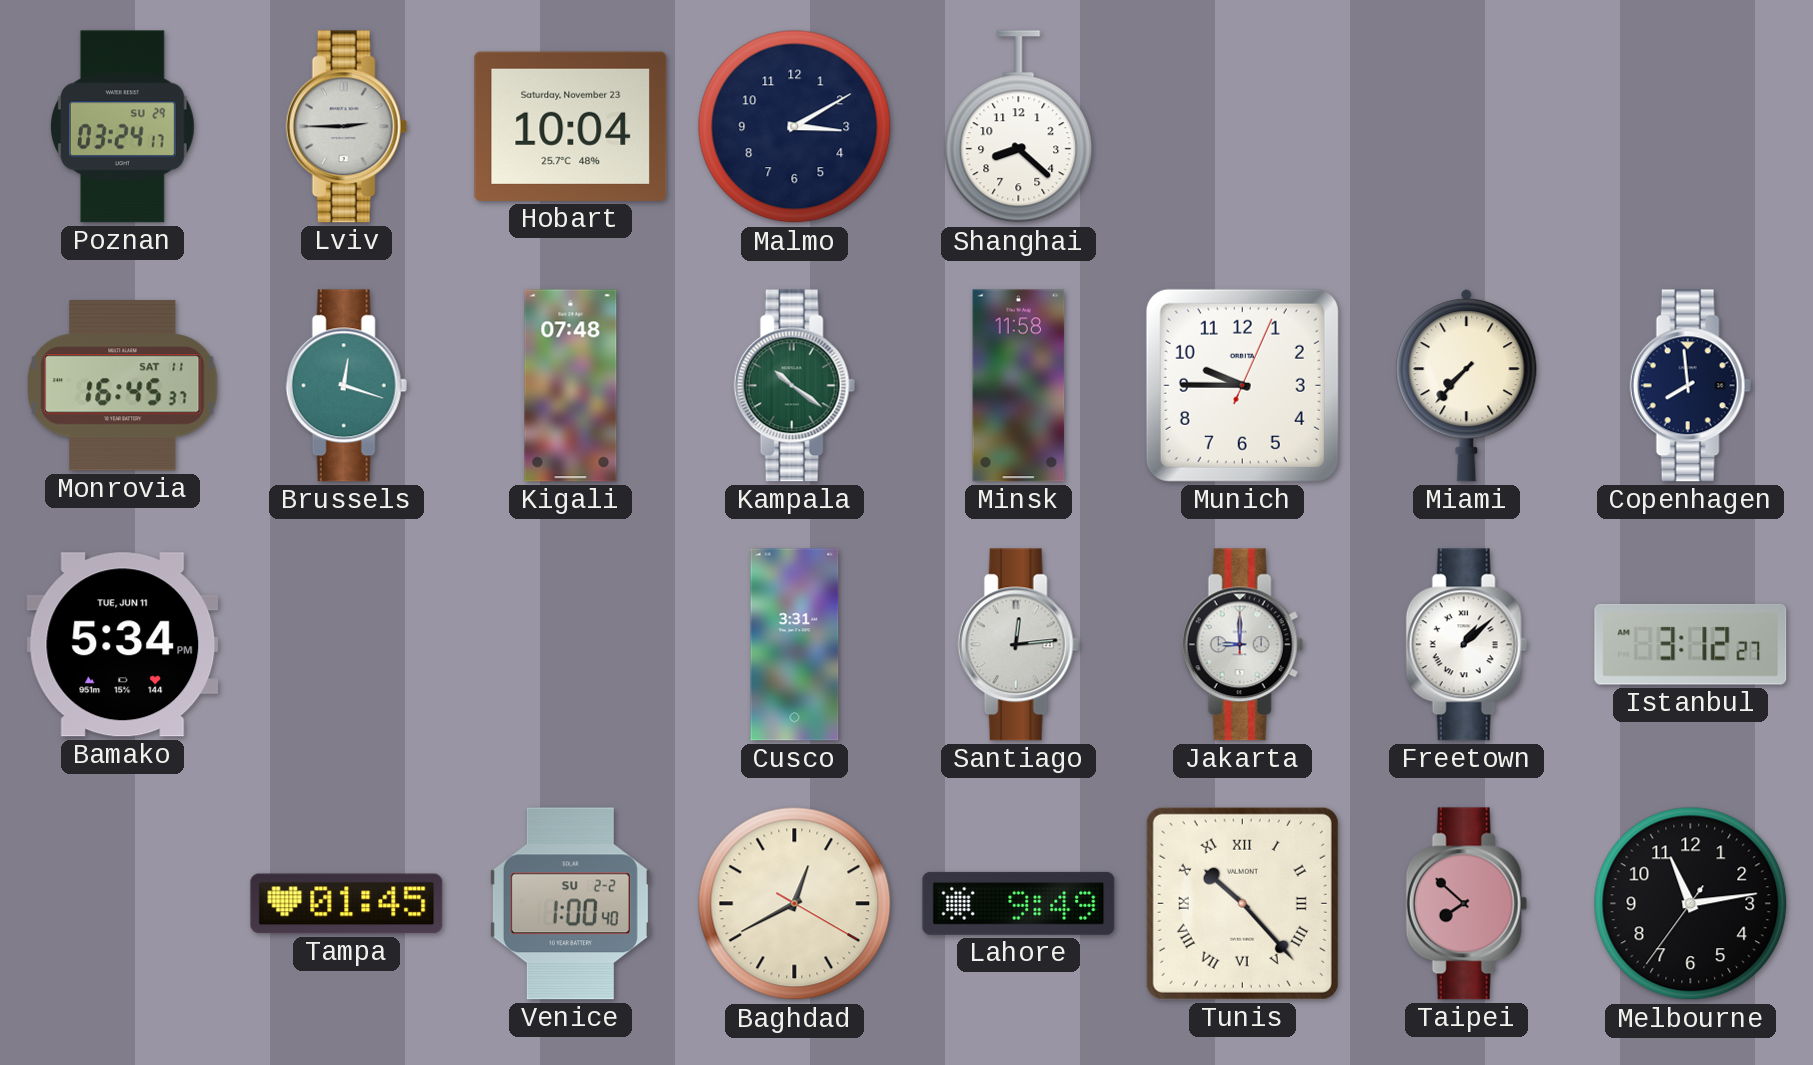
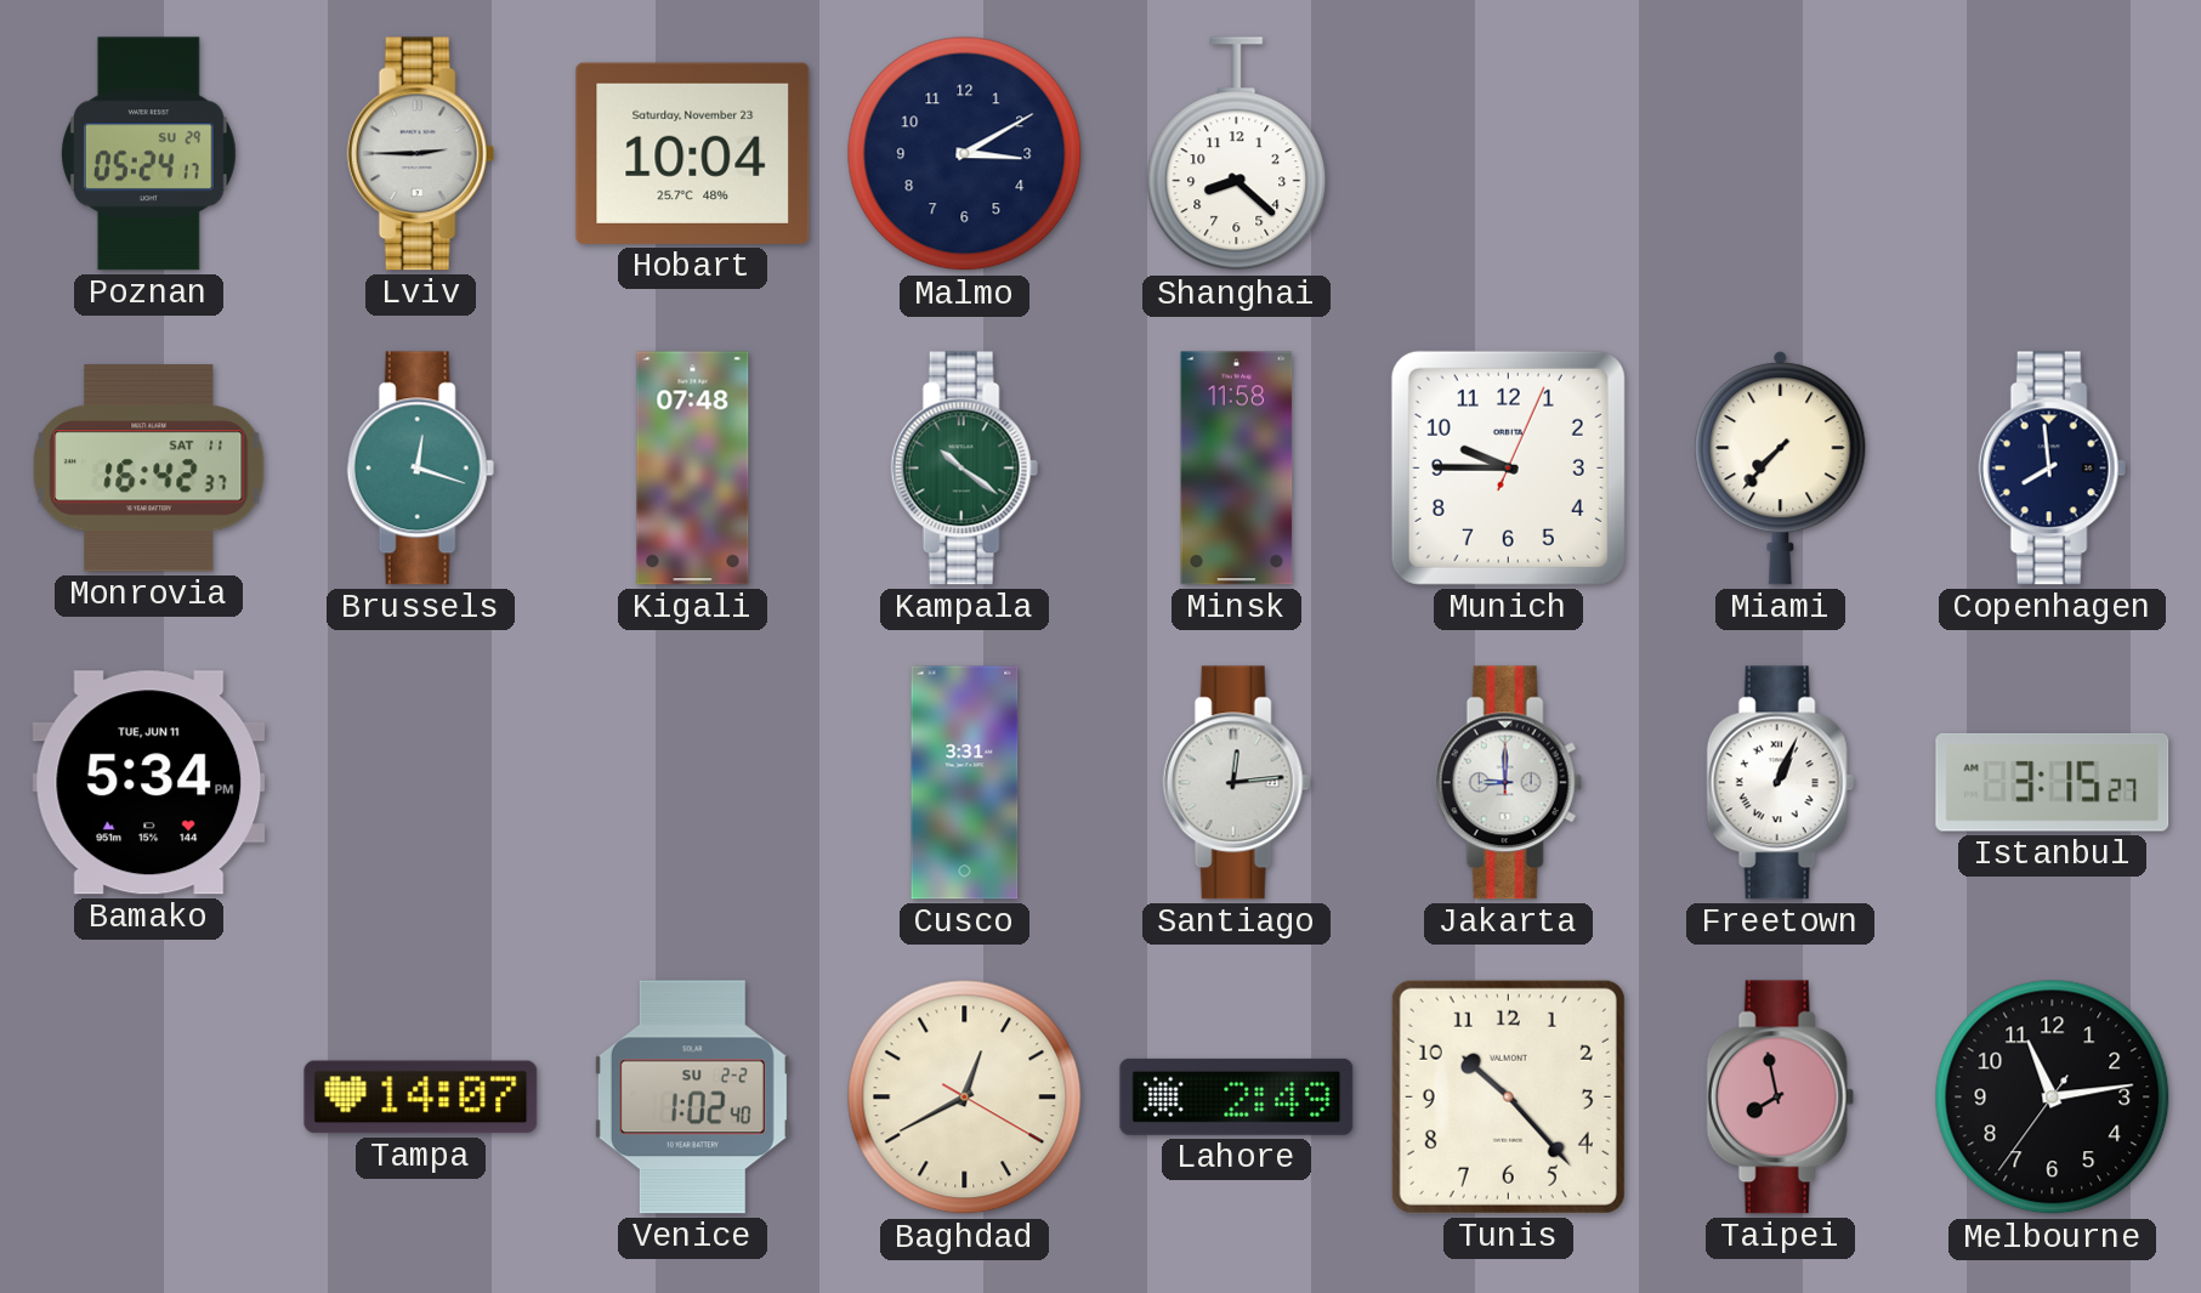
Poznan: 03:24 -> 05:24
Monrovia: 16:45 -> 16:42
Freetown: 1:08 -> 1:04
Istanbul: 3:12 -> 3:15
Tampa: 01:45 -> 14:07
Venice: 1:00 -> 1:02
Lahore: 9:49 -> 2:49
Tunis numerals: Roman -> Arabic
Taipei: 7:52 -> 7:58
